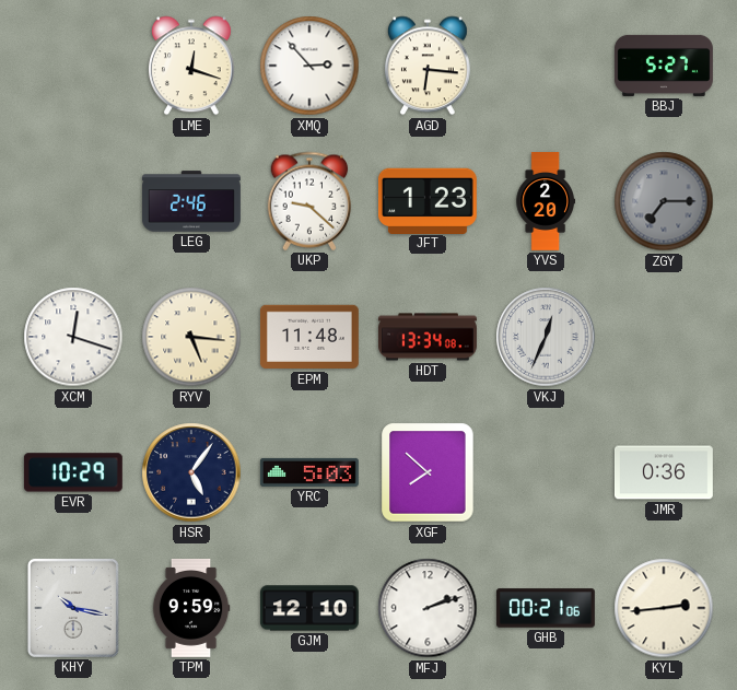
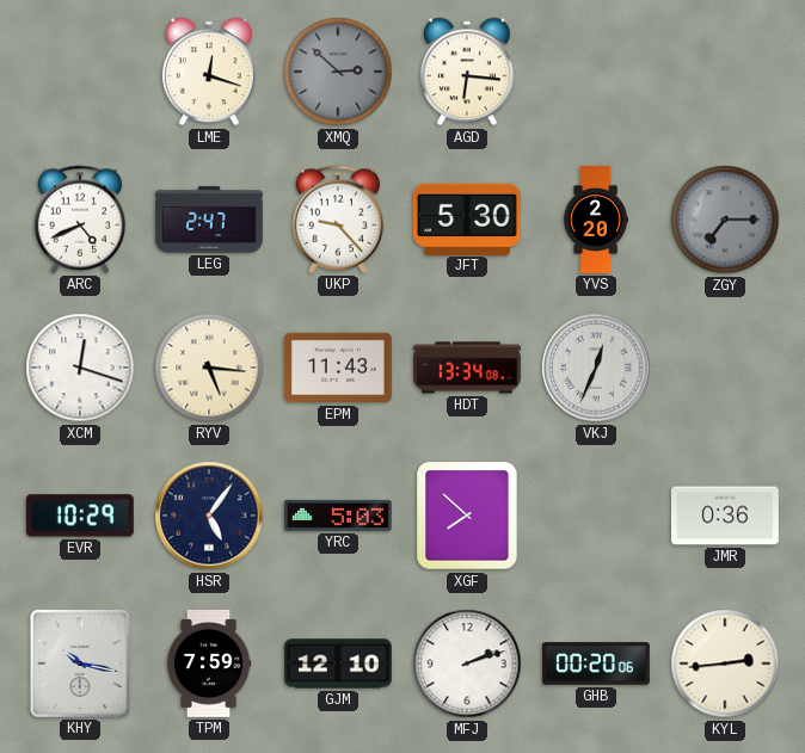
XMQ: 2:53 -> 2:52
XMQ dial: white -> grey
BBJ: 5:27 -> none
ARC: none -> 4:41
LEG: 2:46 -> 2:47
UKP: 9:22 -> 9:23
JFT: 1:23 -> 5:30
EPM: 11:48 -> 11:43
TPM: 9:59 -> 7:59
GHB: 00:21 -> 00:20
